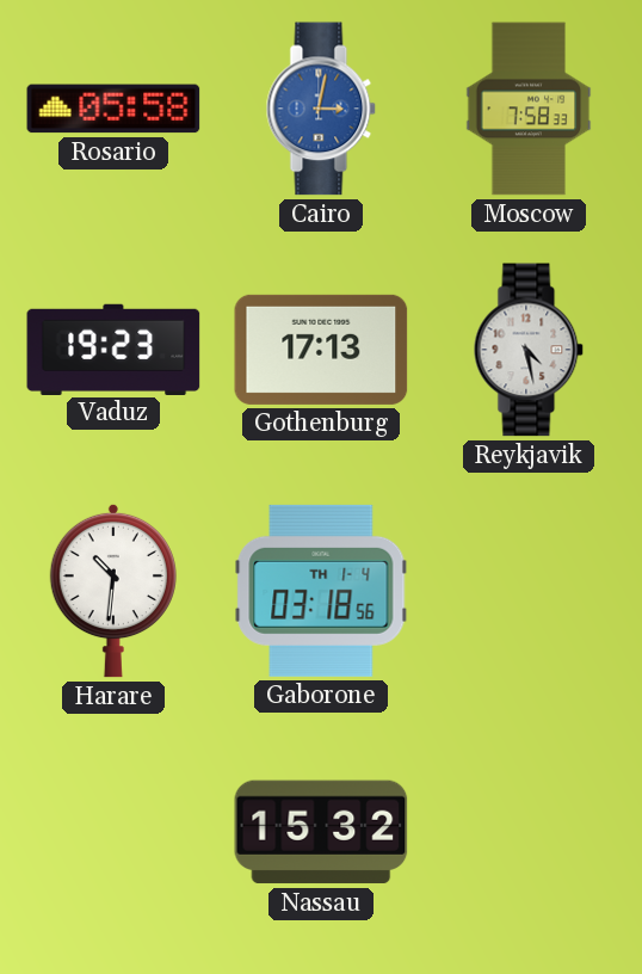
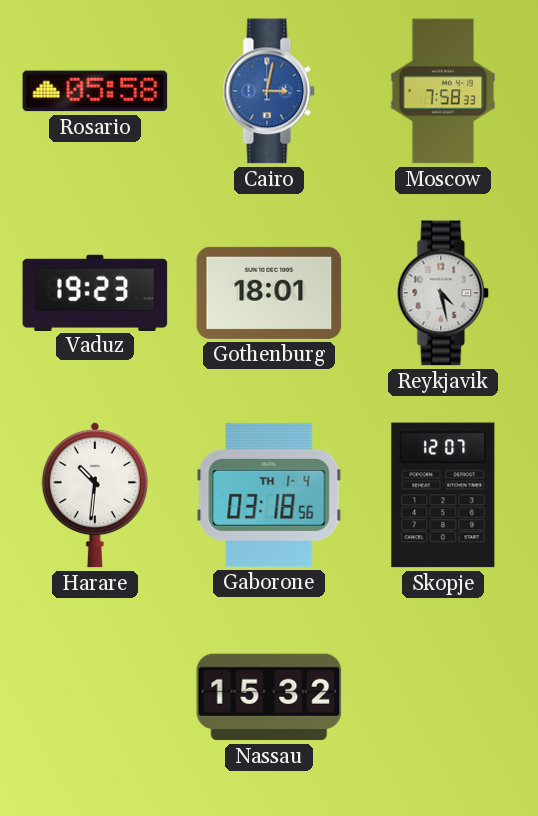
Gothenburg: 17:13 -> 18:01
Skopje: none -> 12:07
